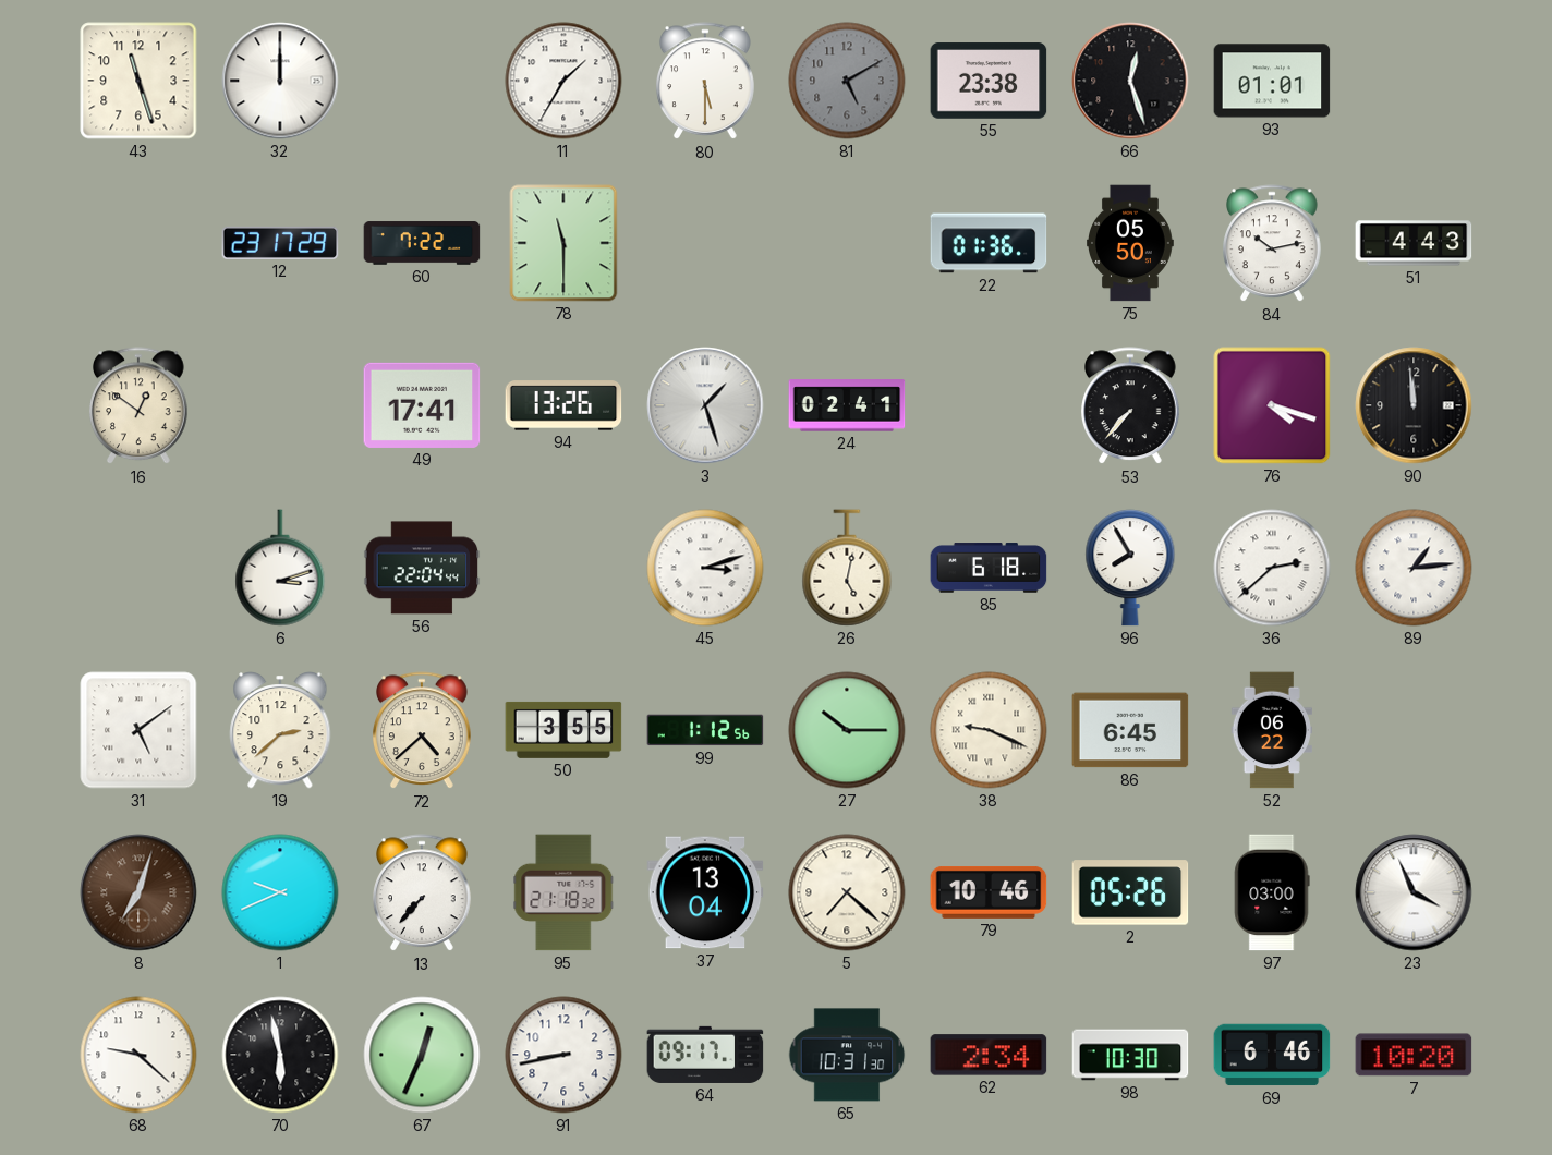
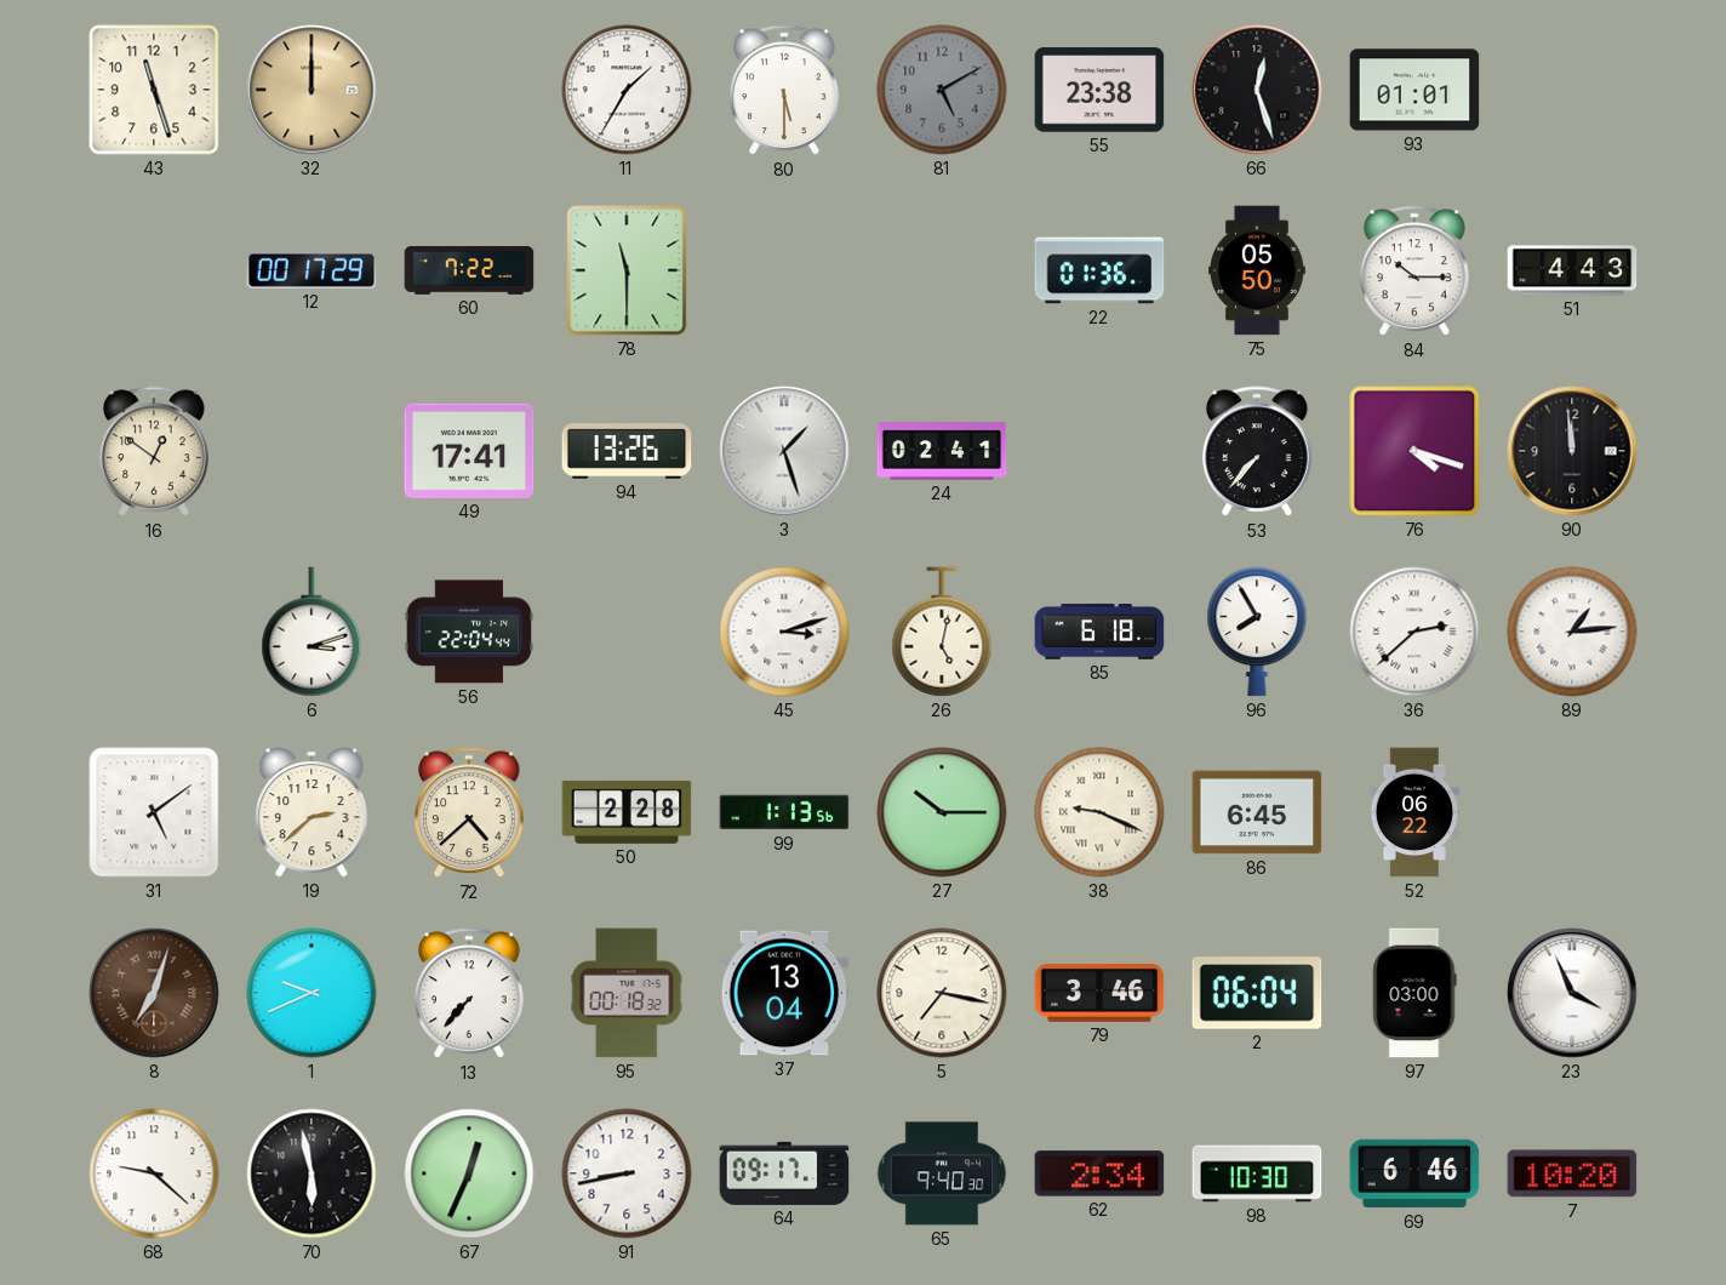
32 dial: white -> champagne
12: 23:17 -> 00:17
84: 10:13 -> 10:15
50: 3:55 -> 2:28
99: 1:12 -> 1:13
95: 21:18 -> 00:18
5: 7:22 -> 7:17
79: 10:46 -> 3:46
2: 05:26 -> 06:04
65: 10:31 -> 9:40
